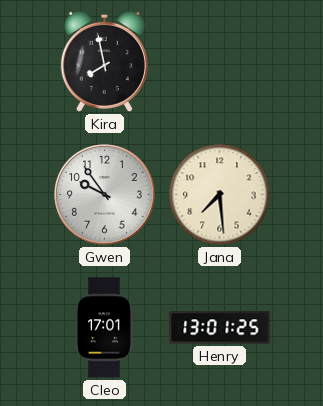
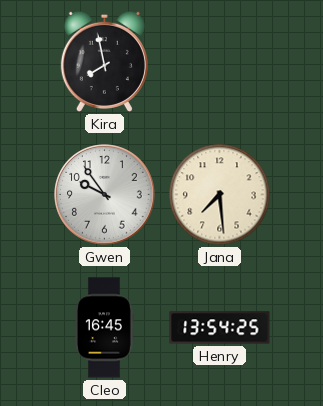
Cleo: 17:01 -> 16:45
Henry: 13:01 -> 13:54
